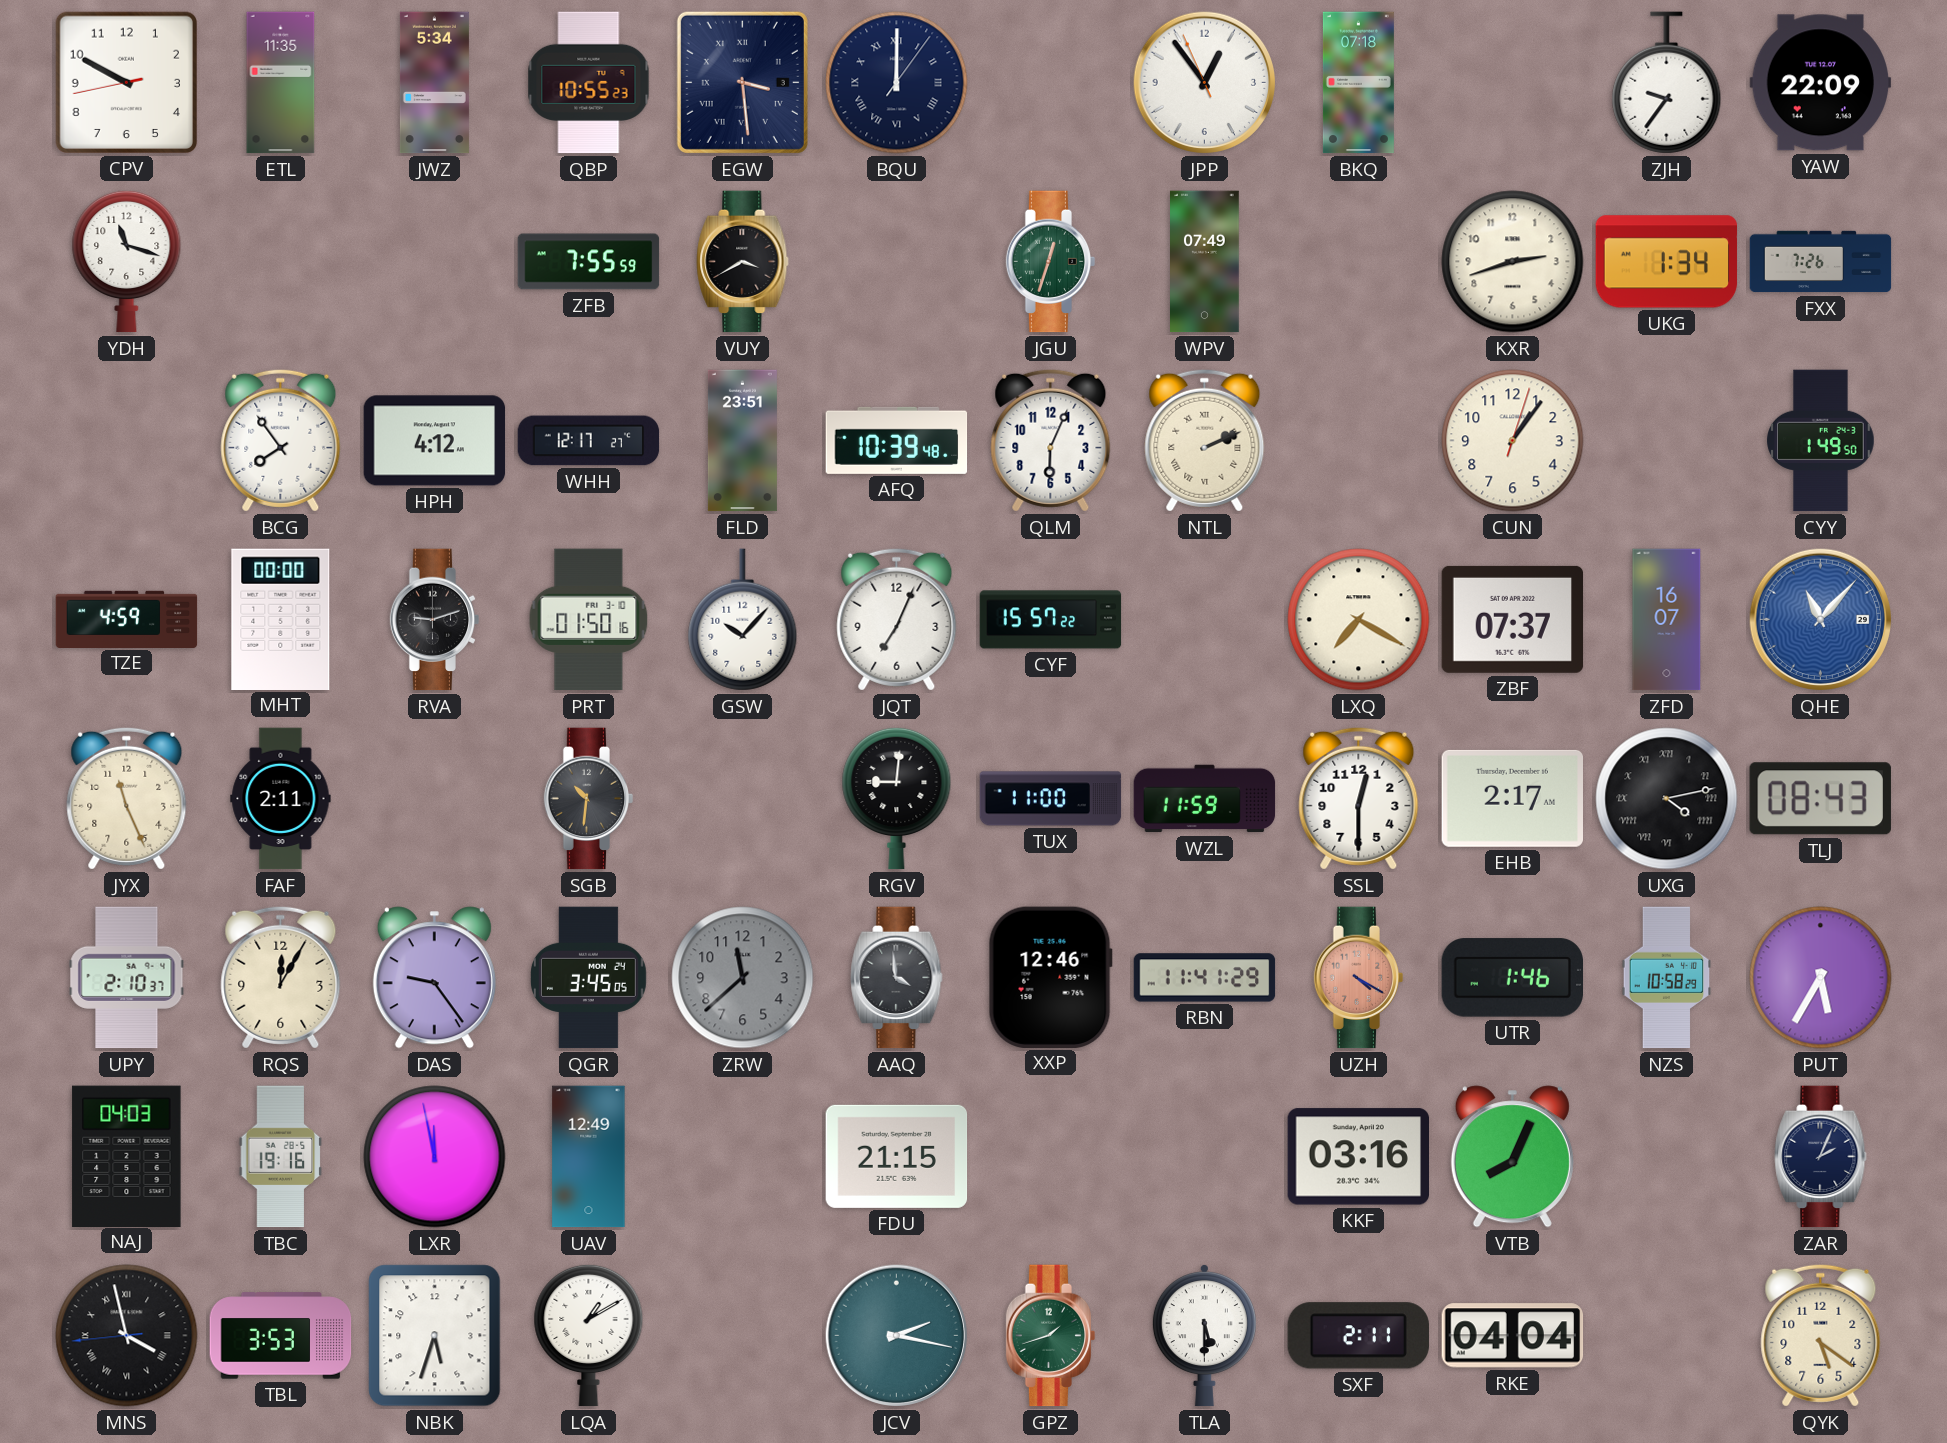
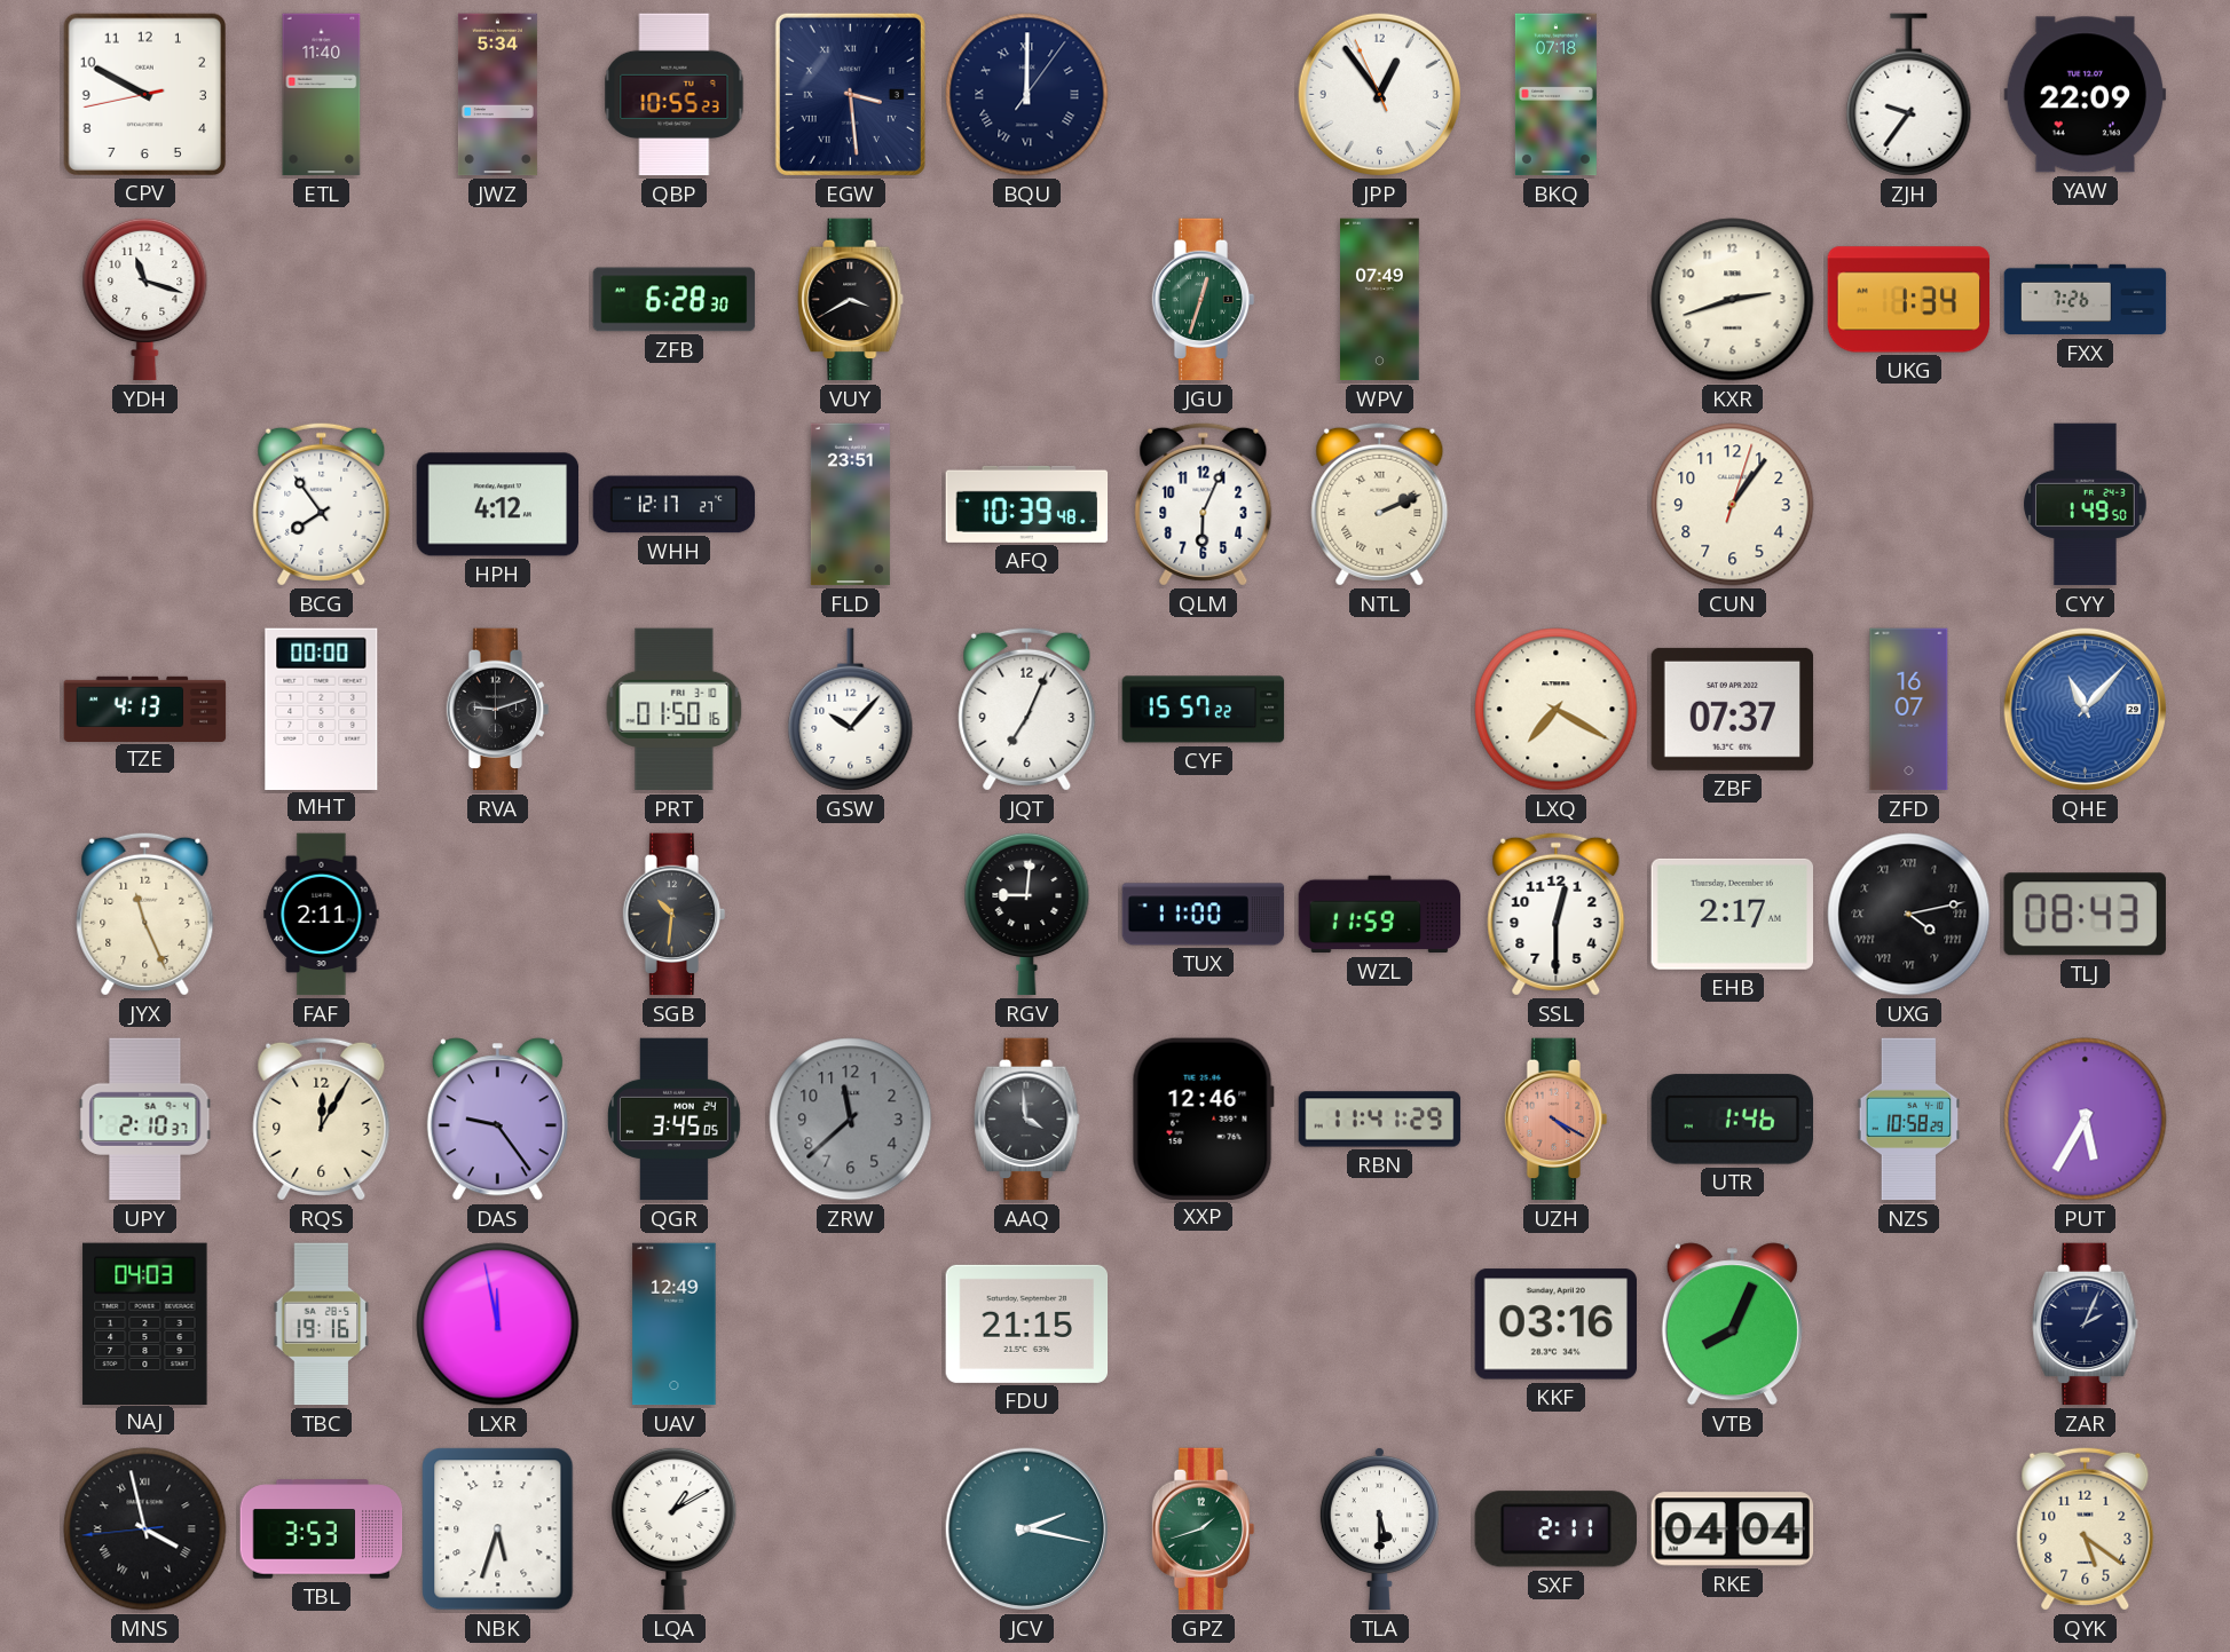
ETL: 11:35 -> 11:40
ZFB: 7:55 -> 6:28
TZE: 4:59 -> 4:13
